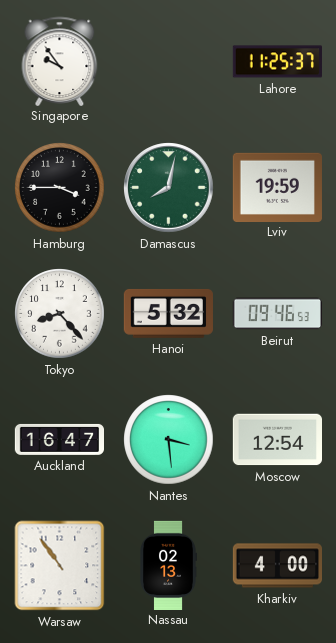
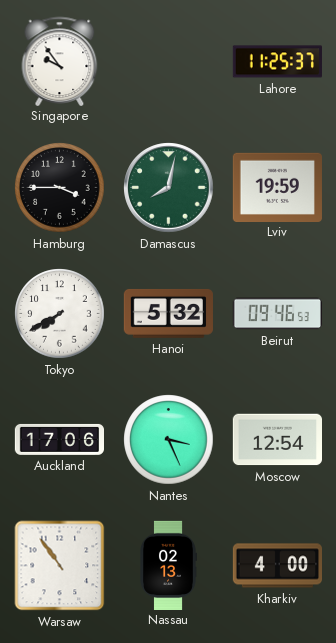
Tokyo: 8:23 -> 7:40
Auckland: 16:47 -> 17:06
Nantes: 3:29 -> 3:26
